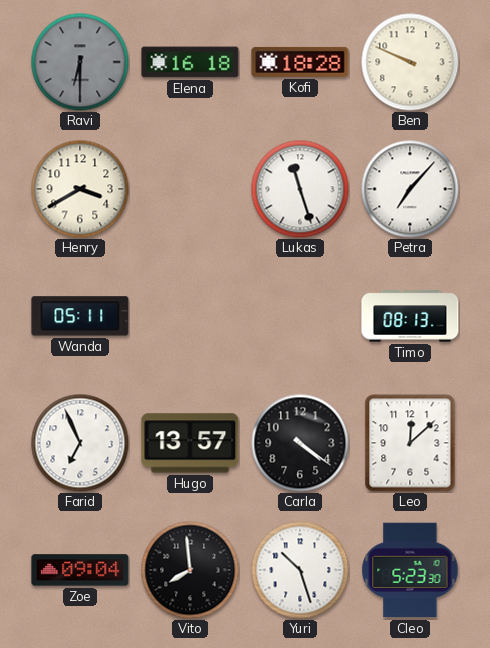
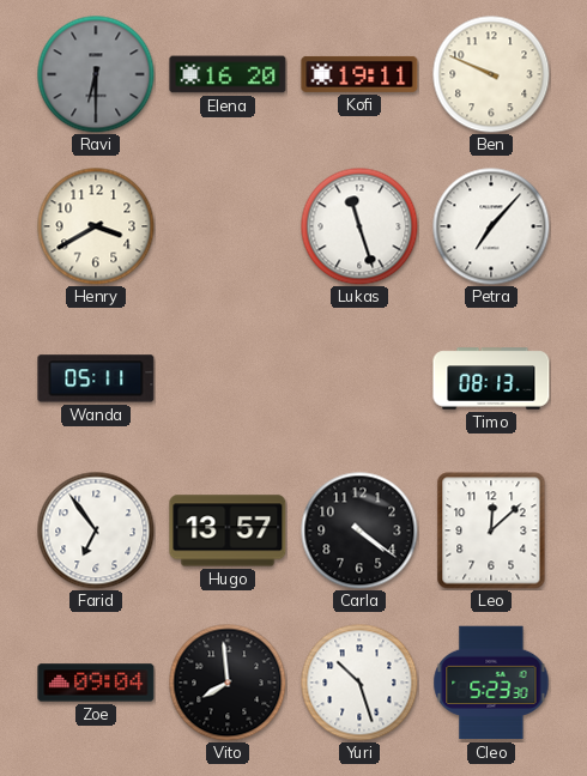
Elena: 16:18 -> 16:20
Kofi: 18:28 -> 19:11
Farid: 6:56 -> 6:54
